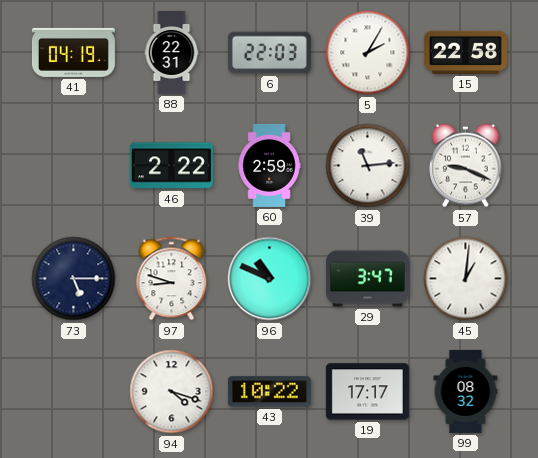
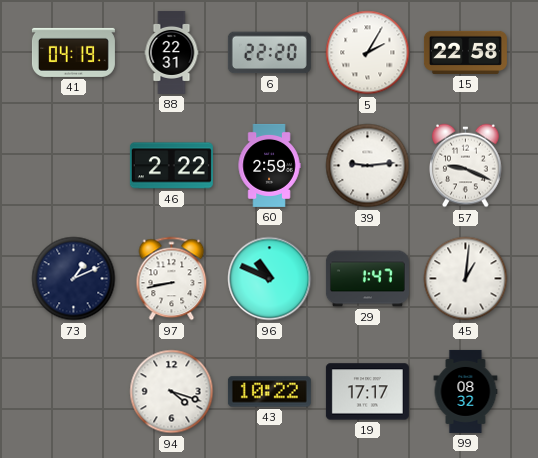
6: 22:03 -> 22:20
39: 11:14 -> 9:14
73: 5:15 -> 1:11
97: 8:48 -> 8:43
29: 3:47 -> 1:47
